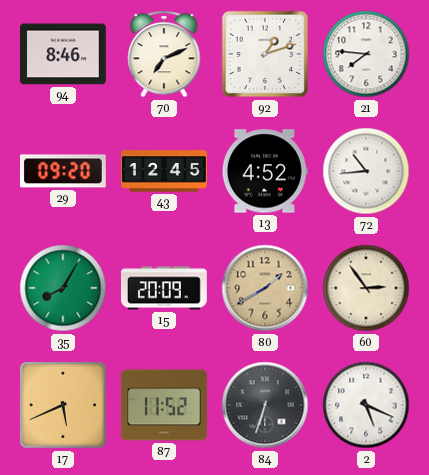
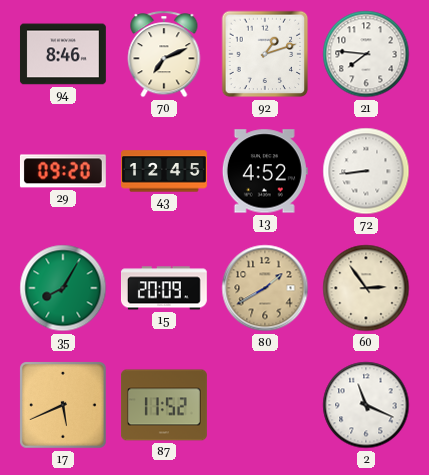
72: 10:44 -> 8:44
84: 6:33 -> none
2: 5:19 -> 11:19
